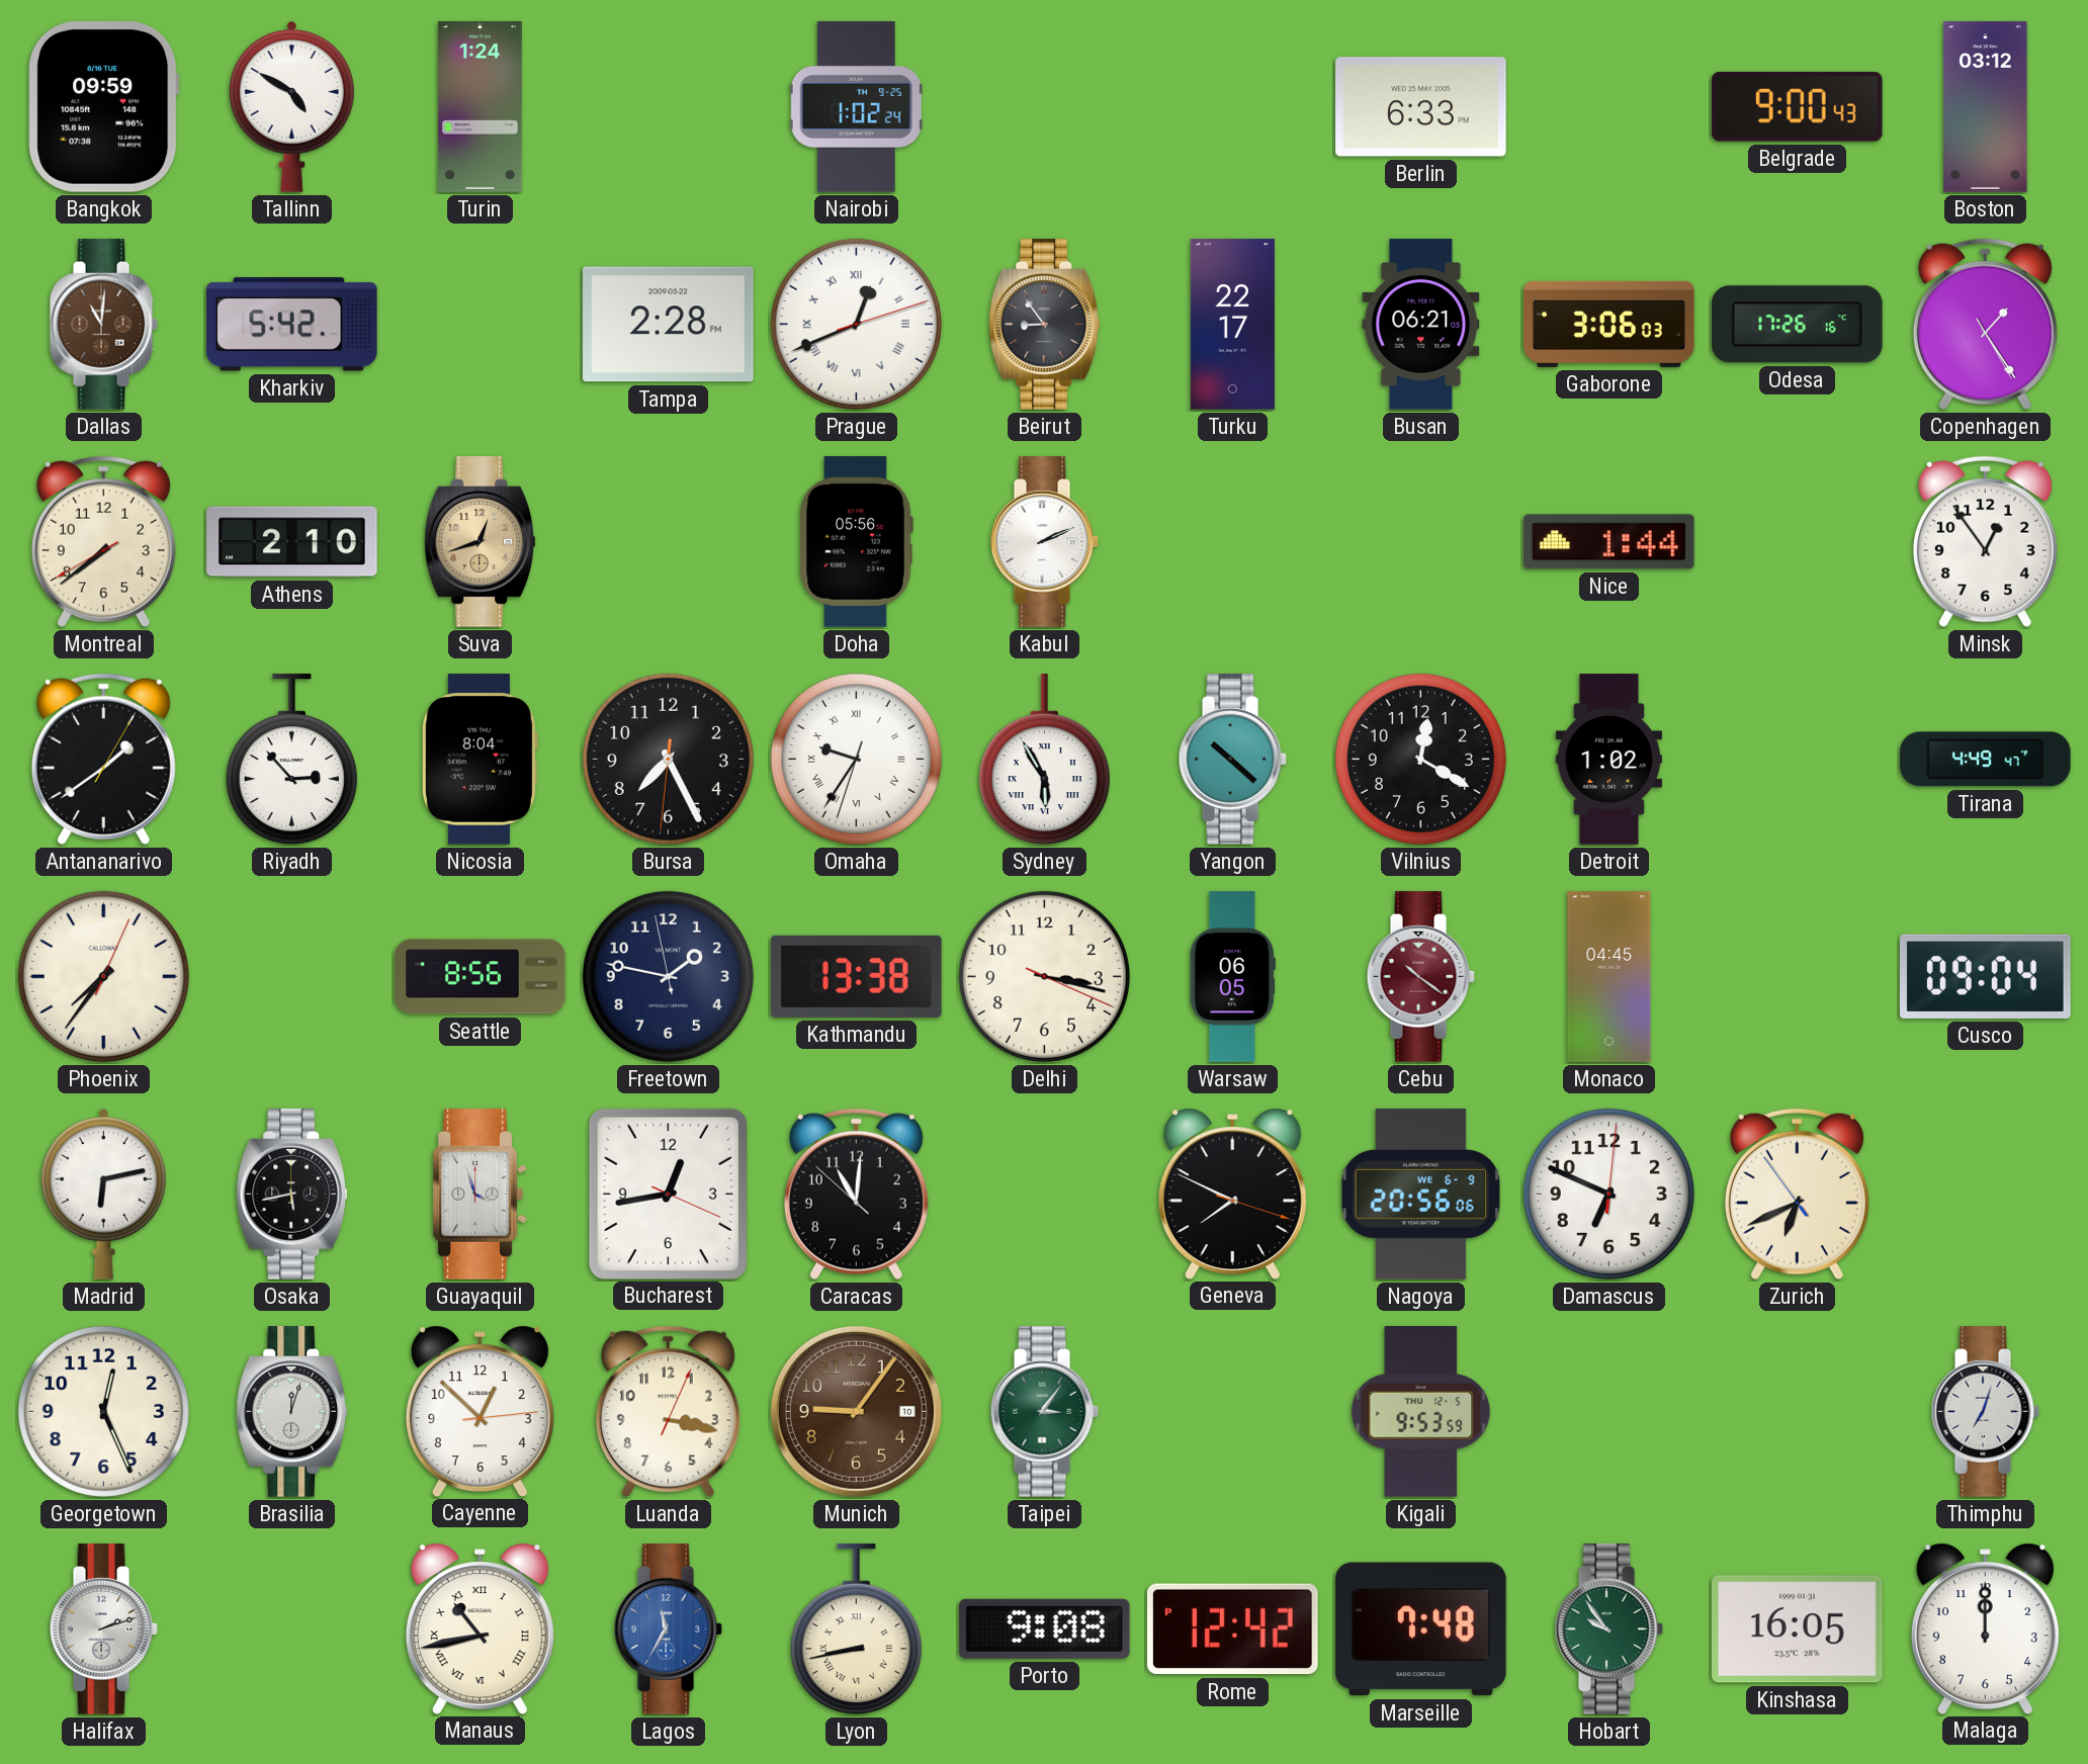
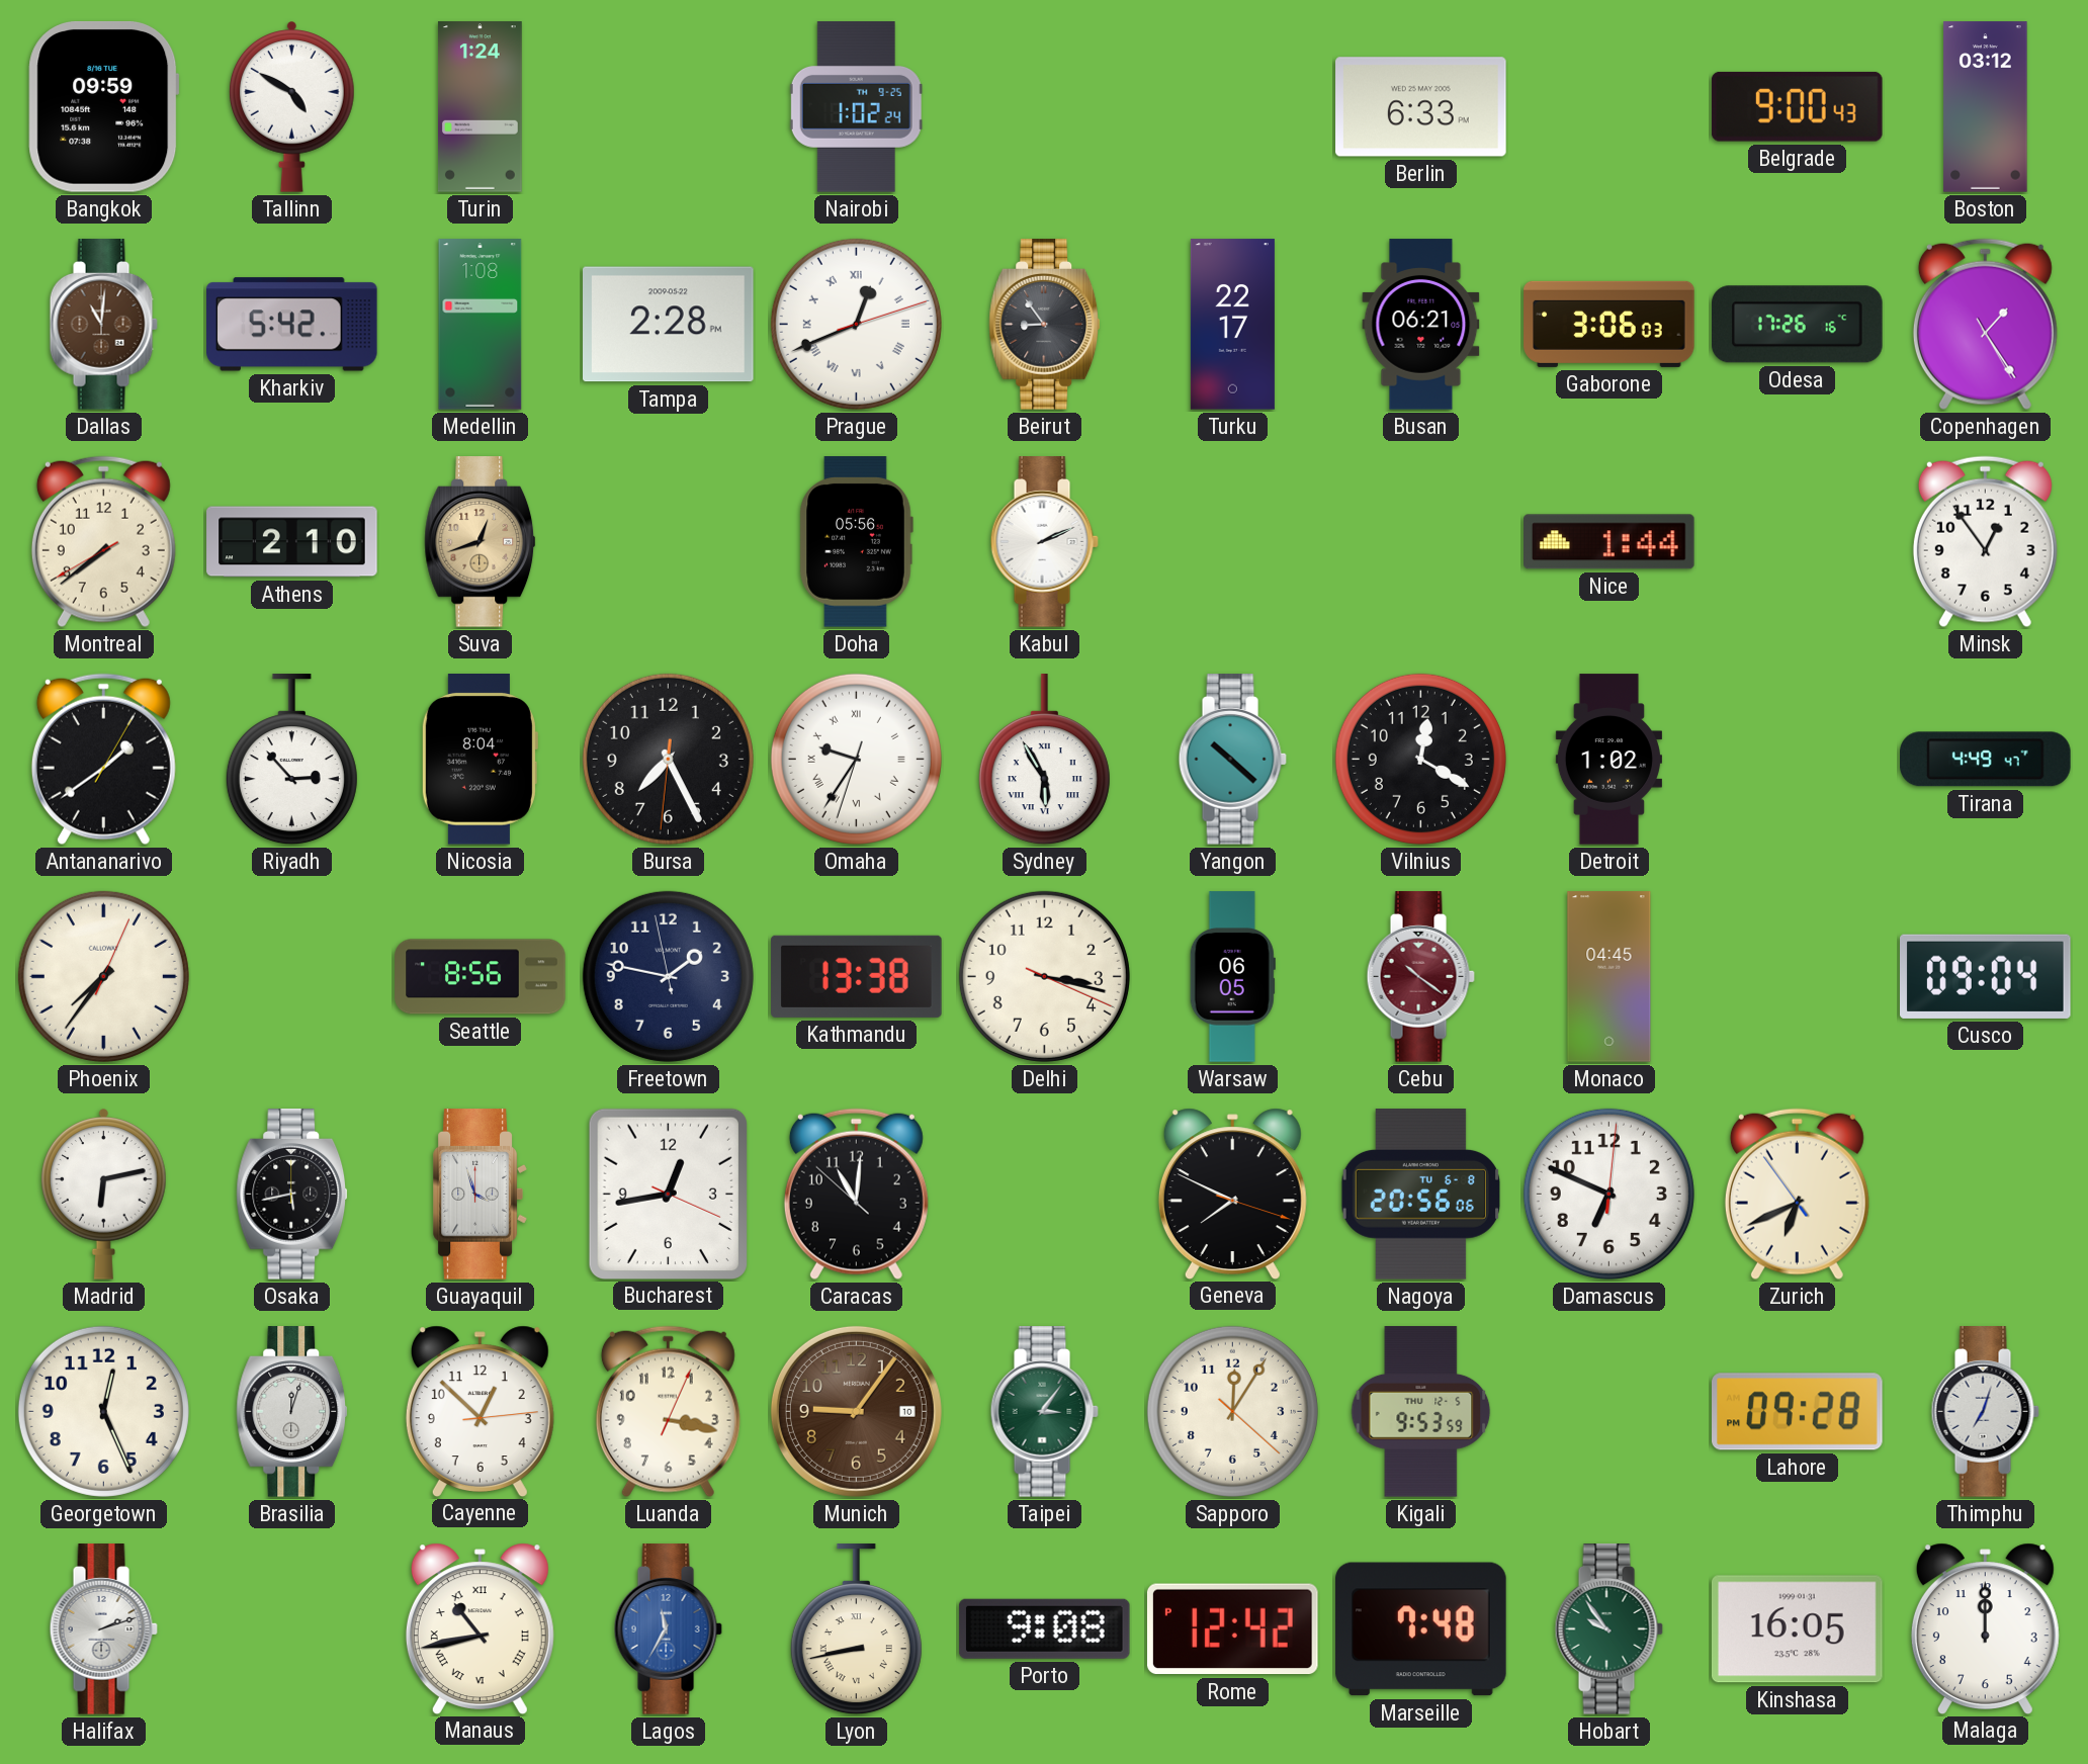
Medellin: none -> 1:08
Nagoya date: WE 6-9 -> TU 6-8
Sapporo: none -> 12:05
Lahore: none -> 09:28
